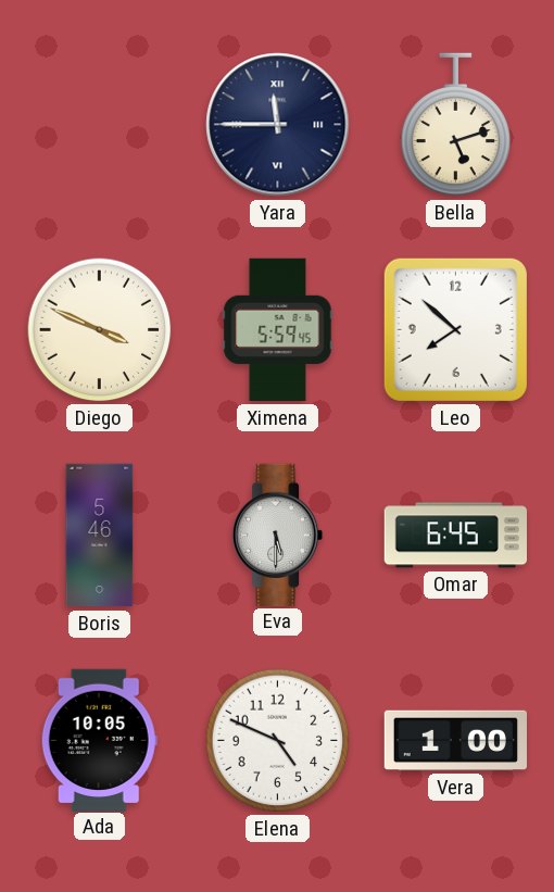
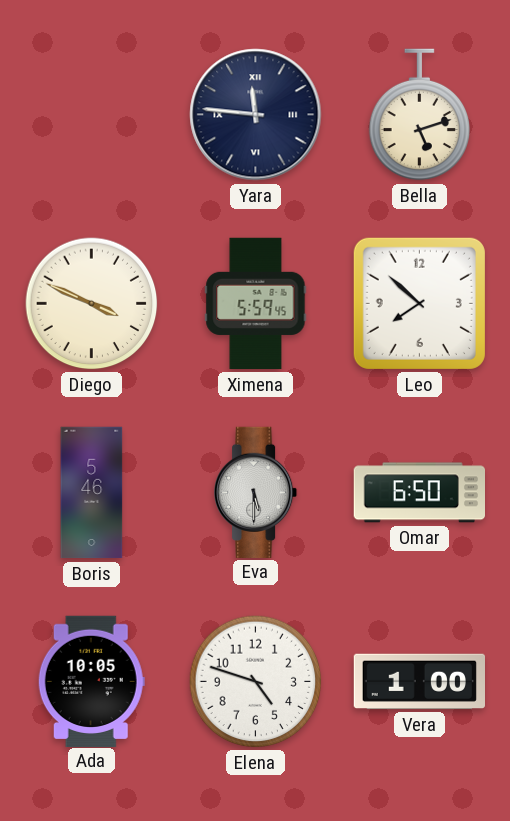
Yara: 11:45 -> 11:46
Omar: 6:45 -> 6:50
Elena: 4:49 -> 4:48
